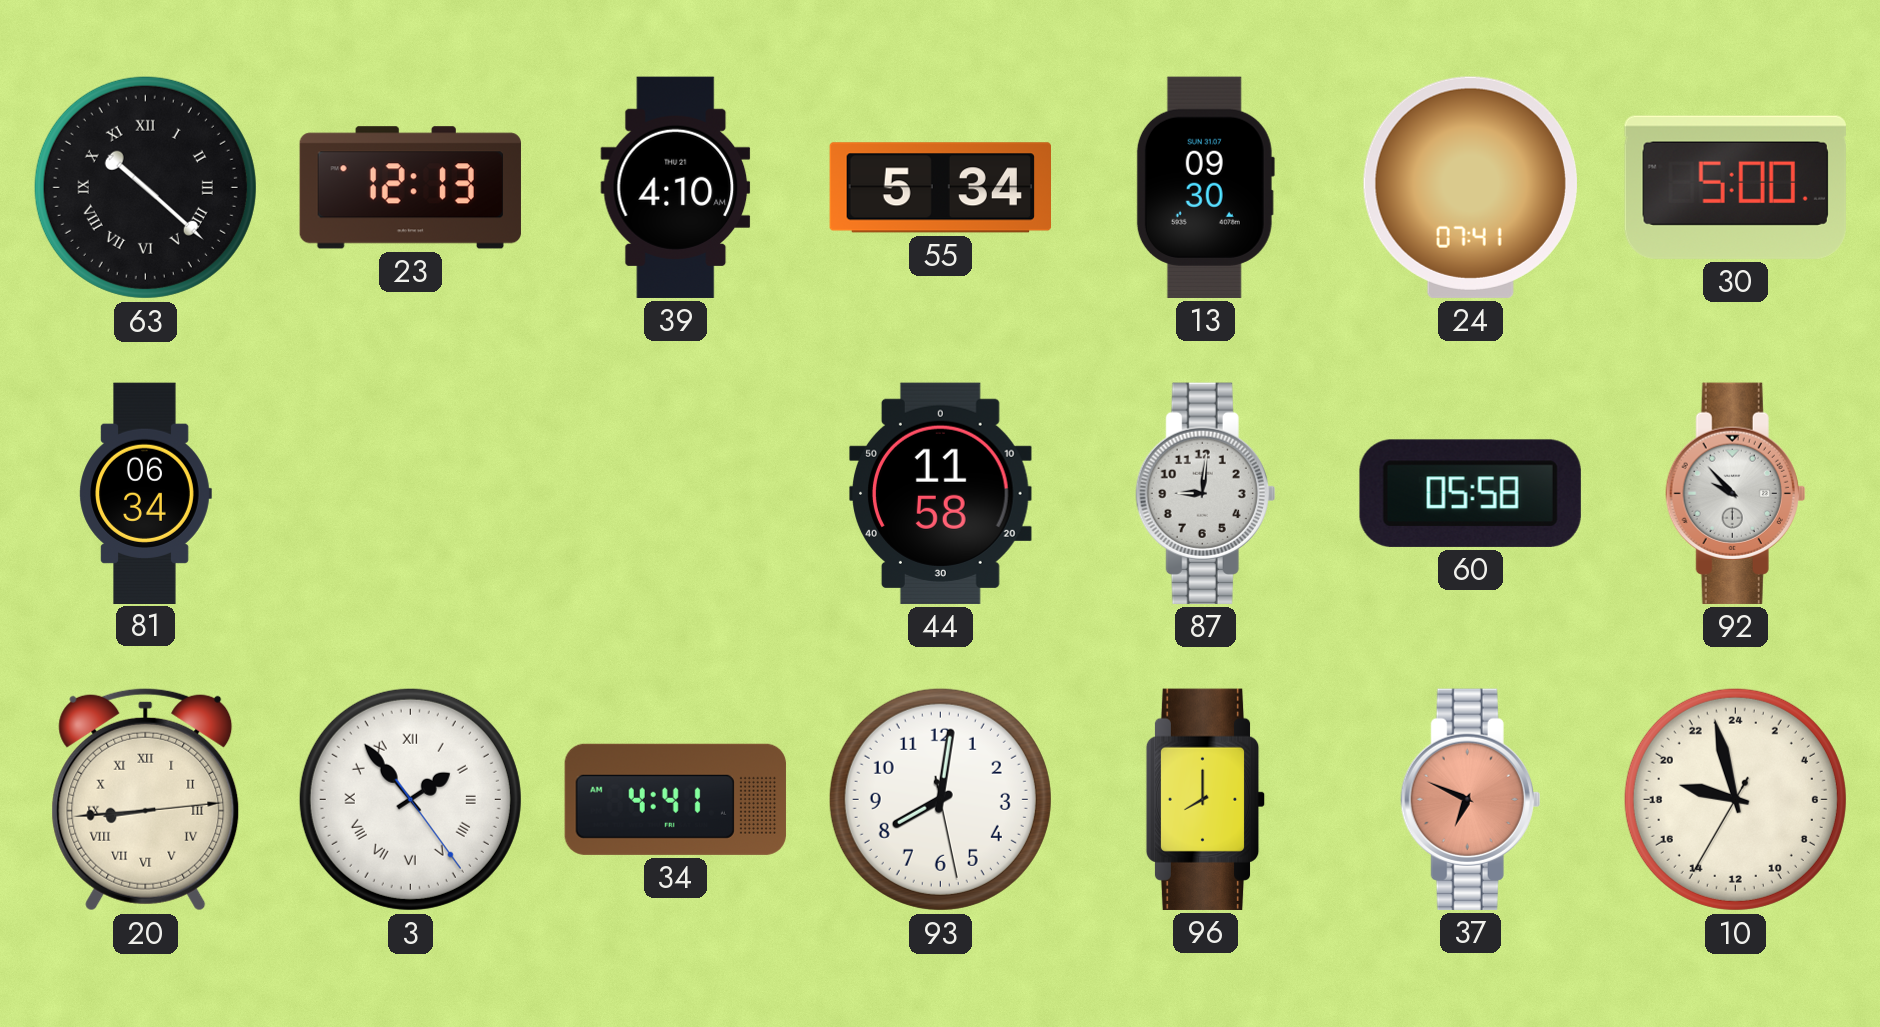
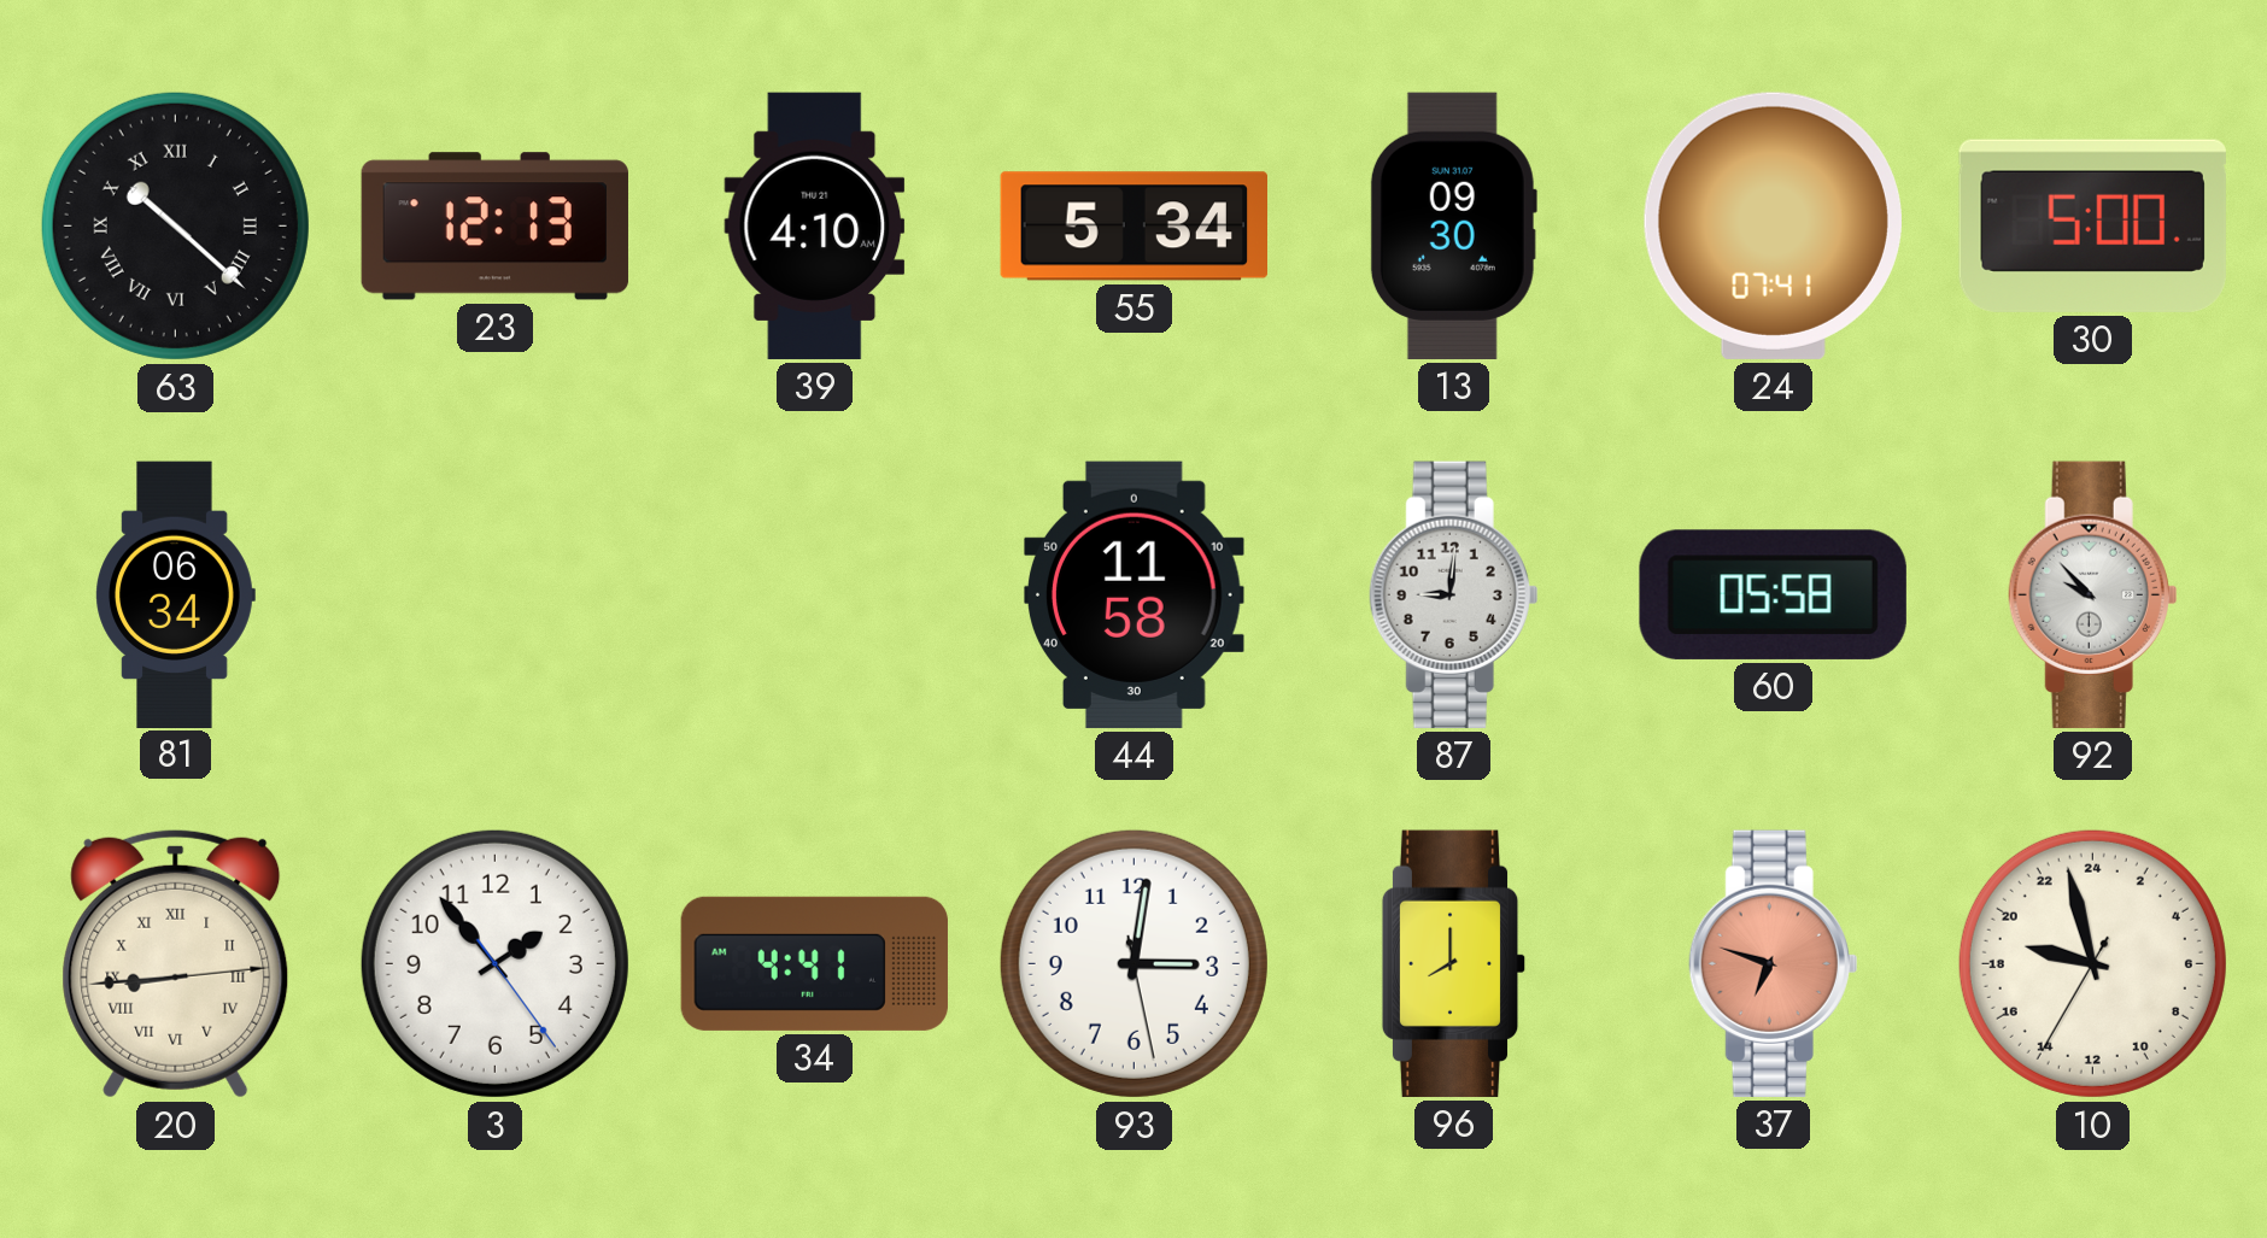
3 numerals: Roman -> Arabic
93: 8:01 -> 3:01
37: 6:49 -> 6:48
